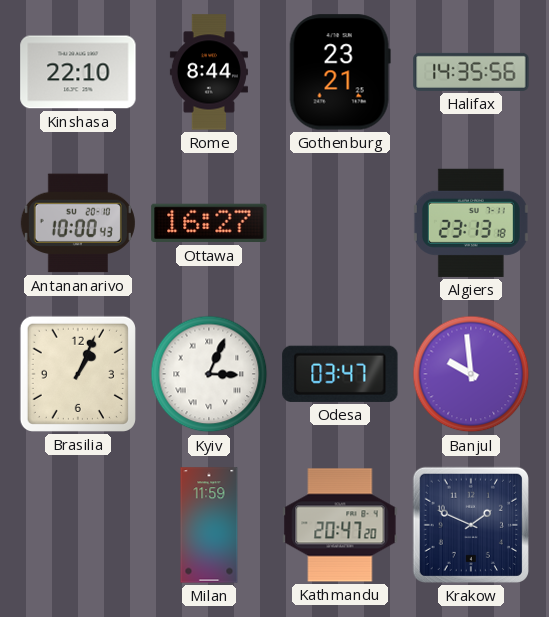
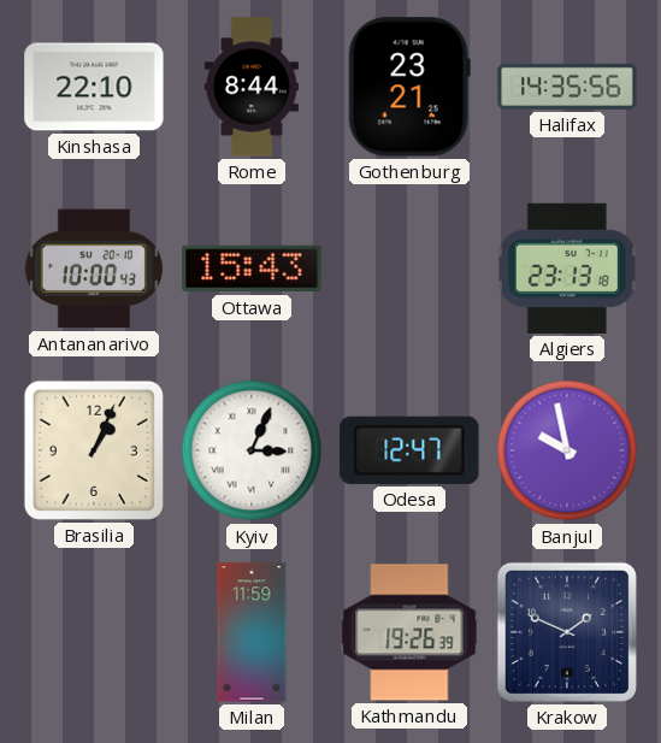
Ottawa: 16:27 -> 15:43
Odesa: 03:47 -> 12:47
Banjul: 9:59 -> 9:58
Kathmandu: 20:47 -> 19:26
